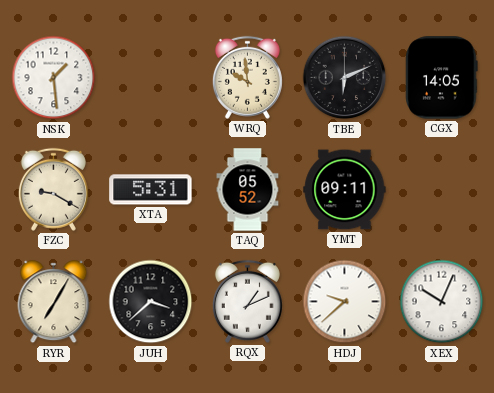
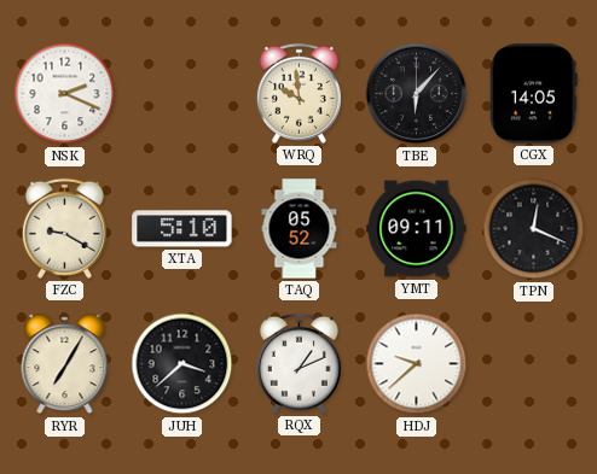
NSK: 1:29 -> 2:19
TBE: 6:11 -> 6:07
XTA: 5:31 -> 5:10
TPN: none -> 12:19
XEX: 10:04 -> none
